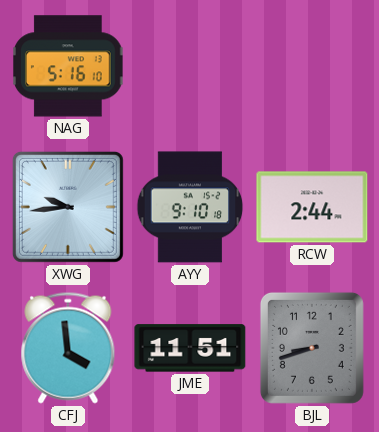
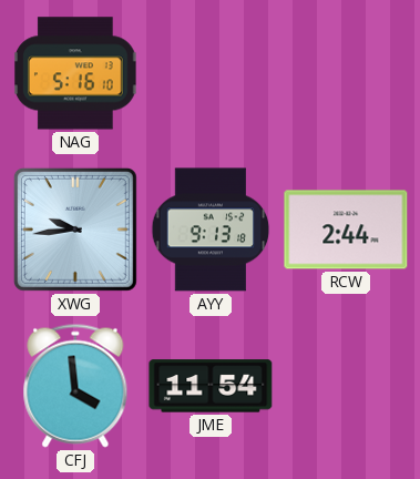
AYY: 9:10 -> 9:13
JME: 11:51 -> 11:54
BJL: 8:42 -> none
